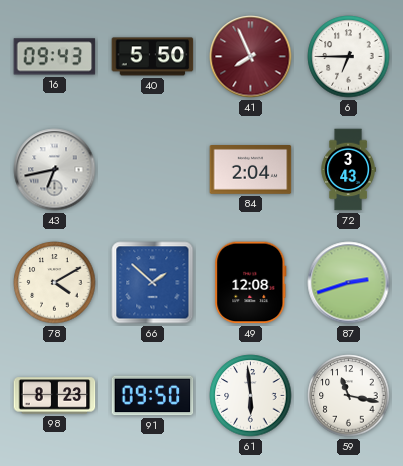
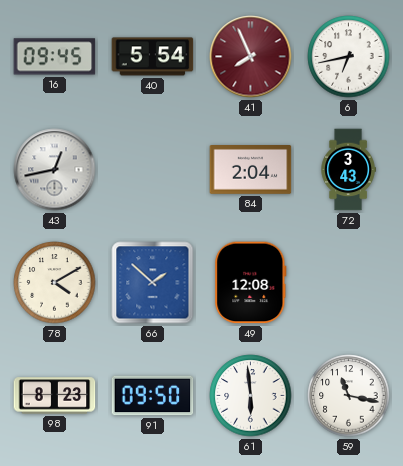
16: 09:43 -> 09:45
40: 5:50 -> 5:54
6: 6:45 -> 6:43
43: 6:43 -> 12:43
87: 2:42 -> none
